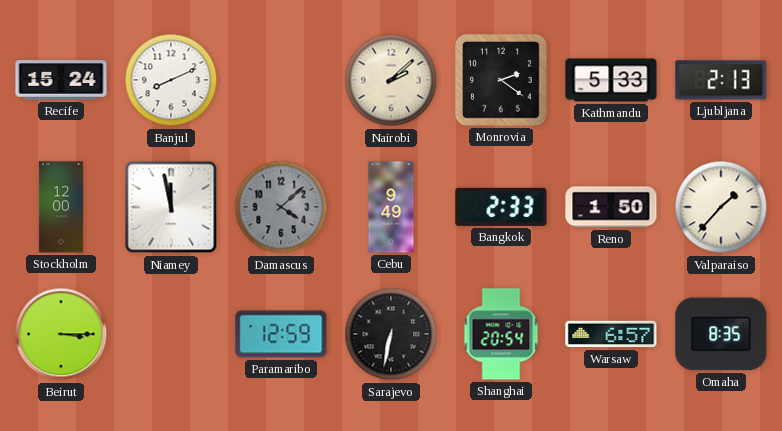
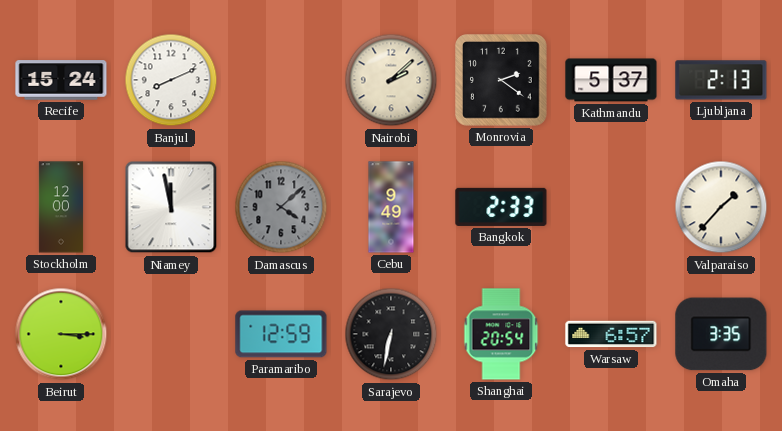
Kathmandu: 5:33 -> 5:37
Reno: 1:50 -> none
Omaha: 8:35 -> 3:35
